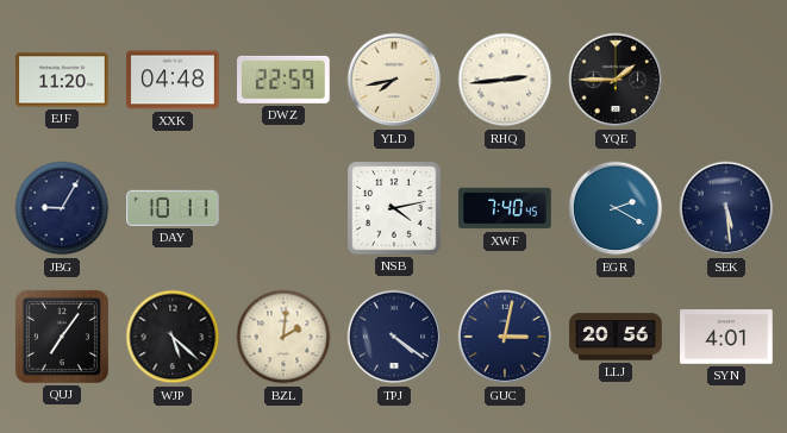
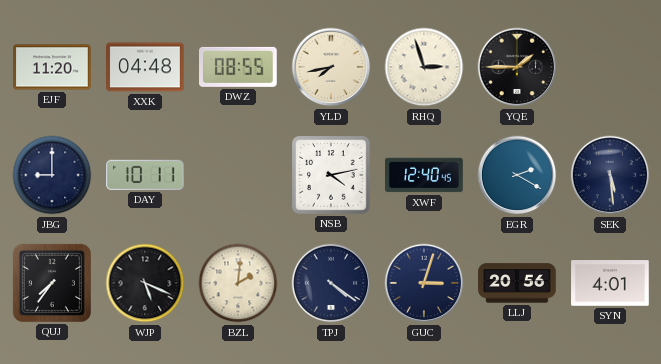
DWZ: 22:59 -> 08:55
RHQ: 2:44 -> 2:57
JBG: 9:05 -> 9:00
XWF: 7:40 -> 12:40
QUJ: 7:06 -> 7:36
WJP: 5:22 -> 5:19
GUC: 3:02 -> 3:03
